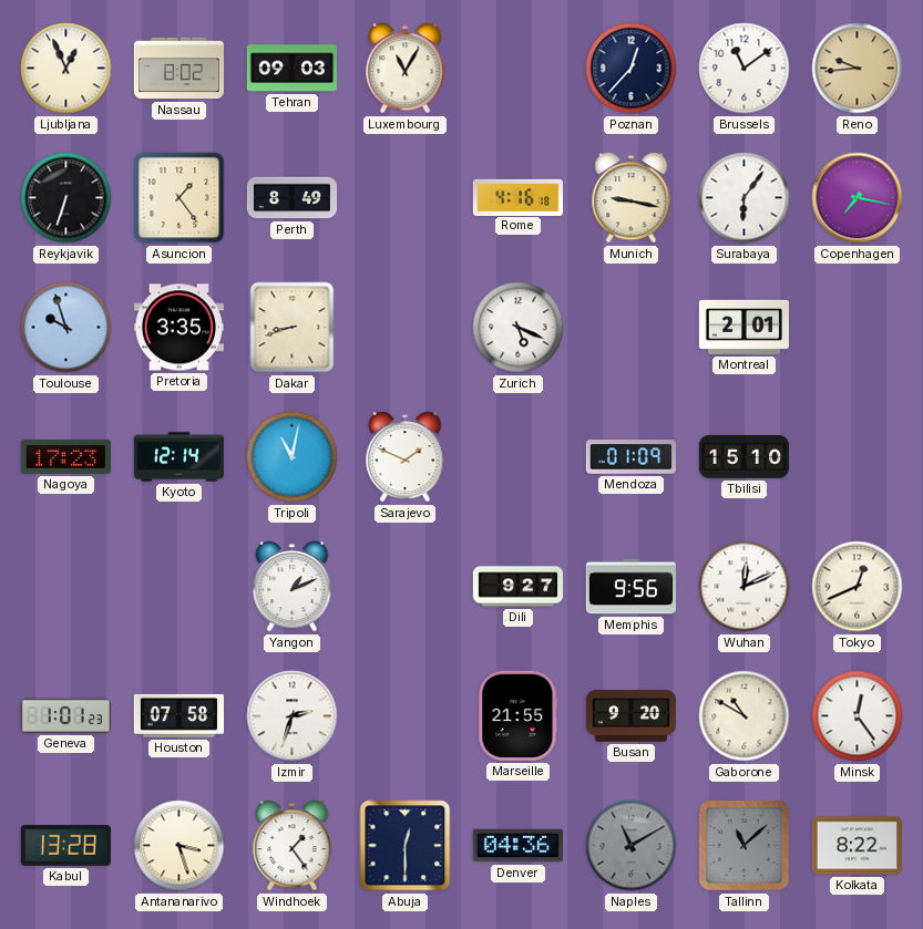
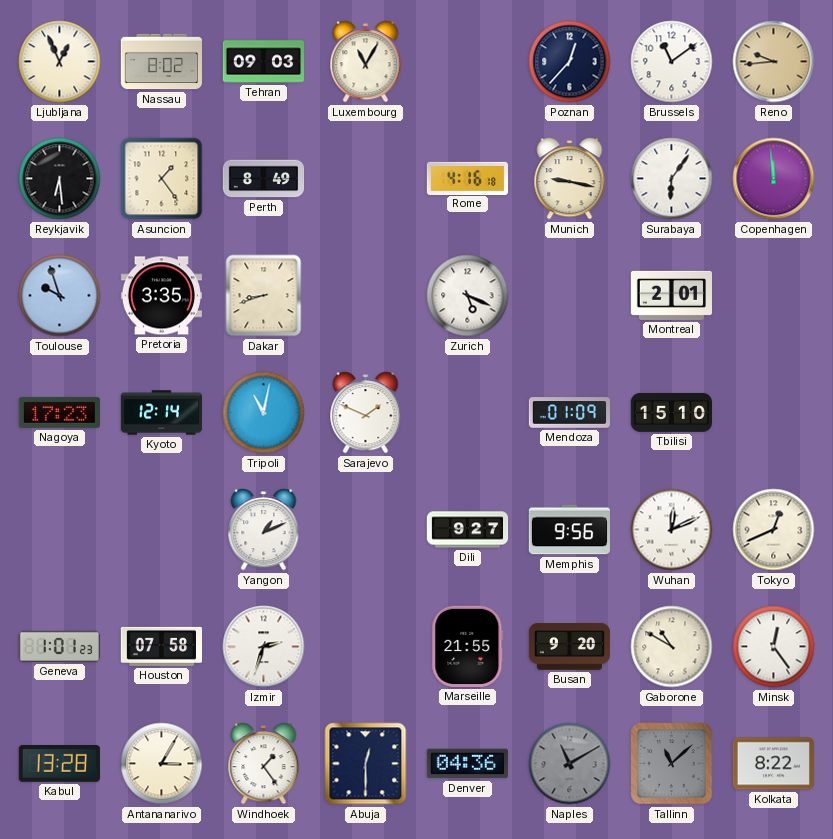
Reykjavik: 6:33 -> 6:29
Copenhagen: 7:17 -> 11:59
Antananarivo: 3:27 -> 3:05
